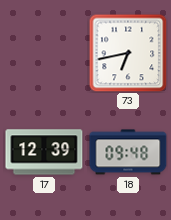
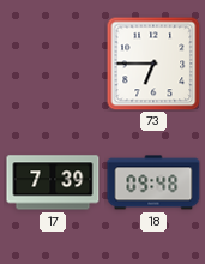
73: 6:43 -> 6:45
17: 12:39 -> 7:39
